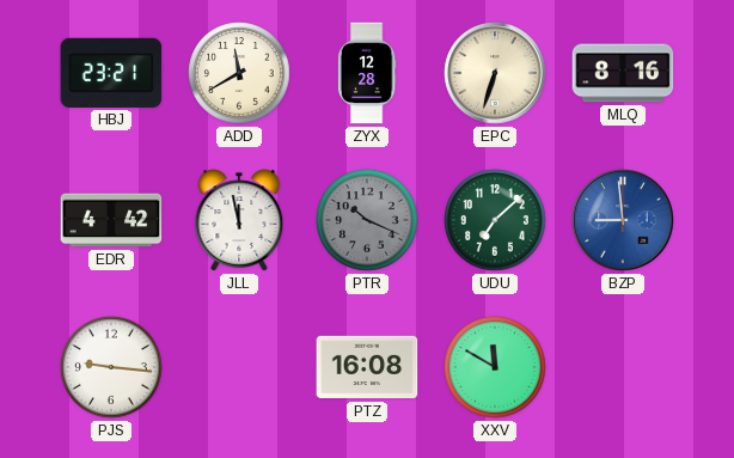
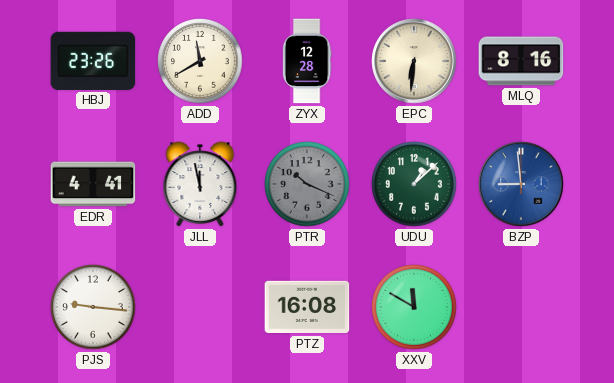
HBJ: 23:21 -> 23:26
EPC: 6:33 -> 6:31
EDR: 4:42 -> 4:41
UDU: 7:08 -> 1:08
